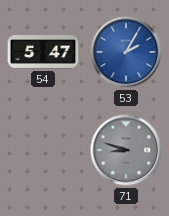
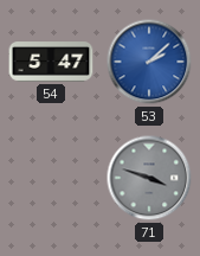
53: 2:05 -> 2:08
71: 8:48 -> 3:48
